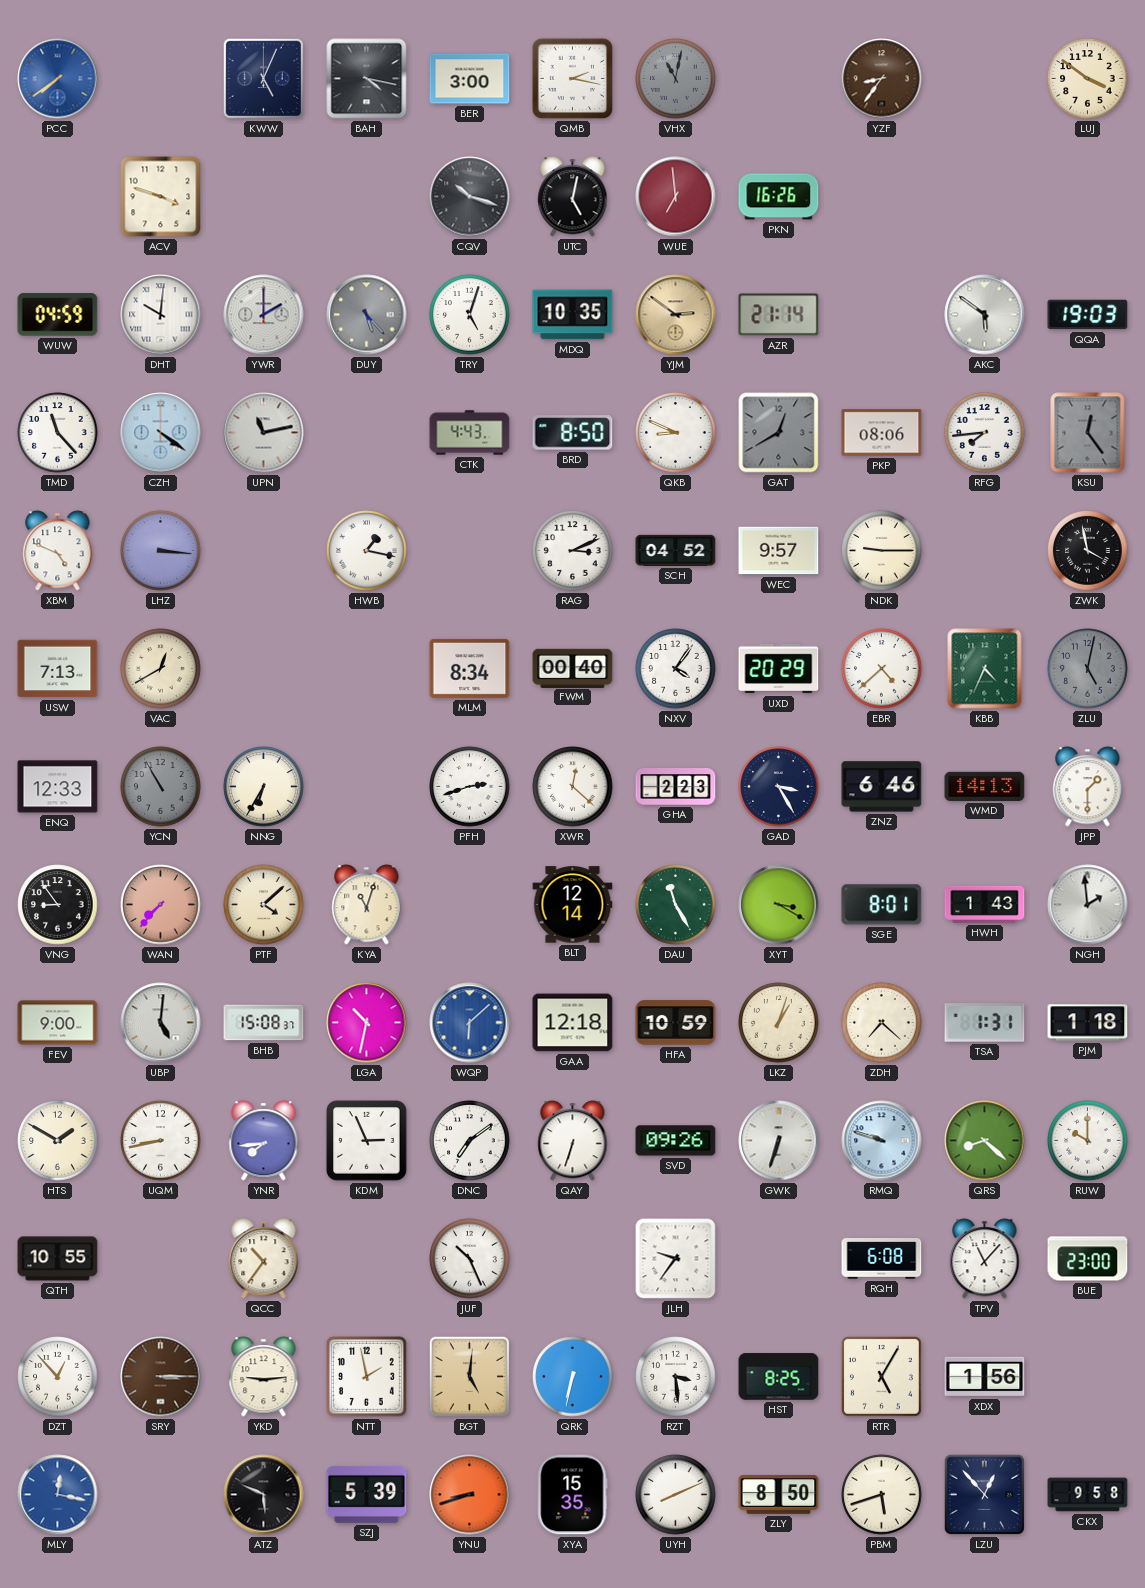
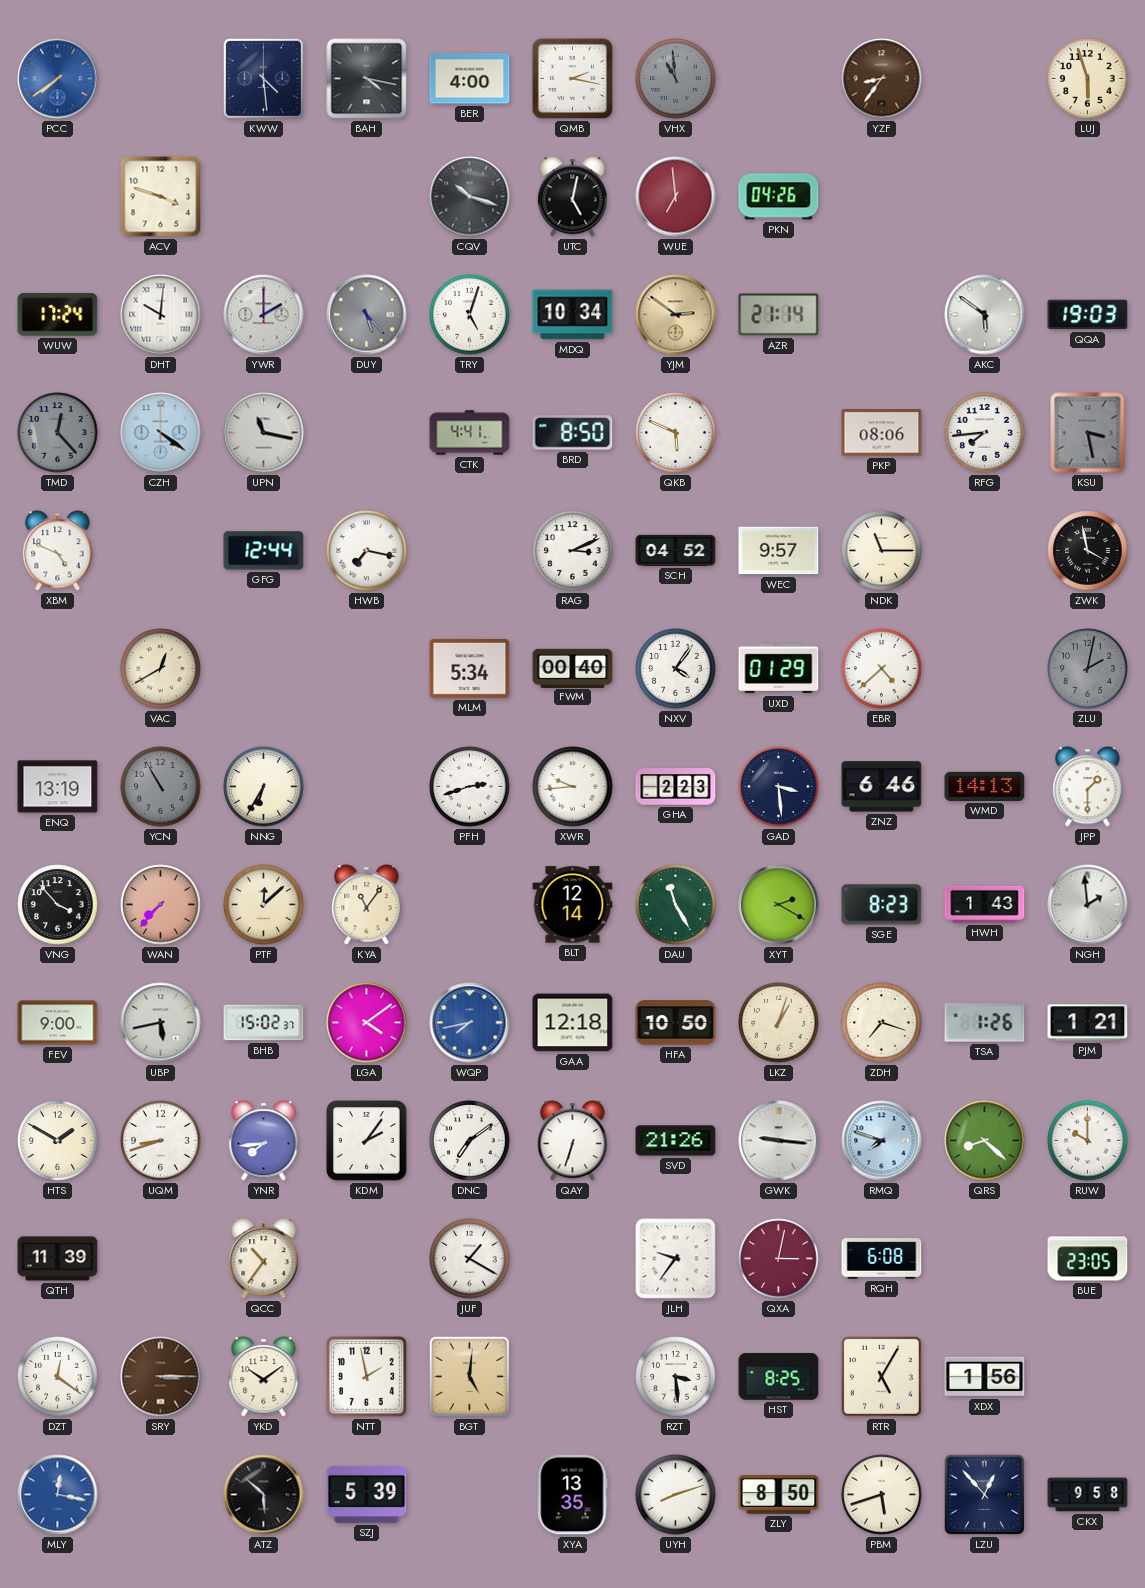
KWW: 5:04 -> 4:29
BER: 3:00 -> 4:00
VHX: 11:02 -> 10:59
LUJ: 3:51 -> 5:57
PKN: 16:26 -> 04:26
WUW: 04:59 -> 17:24
MDQ: 10:35 -> 10:34
TMD: 11:23 -> 12:23
TMD dial: white -> grey
UPN: 11:13 -> 11:17
CTK: 4:43 -> 4:41
QKB: 8:49 -> 5:49
GAT: 12:40 -> none
KSU: 12:24 -> 3:28
LHZ: 3:16 -> none
GFG: none -> 12:44
HWB: 1:17 -> 7:17
NDK: 9:15 -> 11:15
USW: 7:13 -> none
MLM: 8:34 -> 5:34
UXD: 20:29 -> 01:29
KBB: 4:34 -> none
ZLU: 5:02 -> 2:02
ENQ: 12:33 -> 13:19
XWR: 12:22 -> 9:44
GAD: 3:25 -> 3:29
VNG: 8:54 -> 3:53
PTF: 4:08 -> 12:08
KYA: 11:03 -> 11:06
XYT: 3:20 -> 2:20
SGE: 8:01 -> 8:23
UBP: 5:01 -> 5:43
BHB: 15:08 -> 15:02
LGA: 10:32 -> 4:09
WQP: 6:08 -> 7:43
HFA: 10:59 -> 10:50
ZDH: 7:22 -> 7:18
TSA: 1:31 -> 1:26
PJM: 1:18 -> 1:21
UQM: 8:43 -> 8:42
KDM: 2:56 -> 2:06
SVD: 09:26 -> 21:26
GWK: 6:33 -> 9:16
RMQ: 9:48 -> 7:48
QTH: 10:55 -> 11:39
JUF: 10:26 -> 1:20
QXA: none -> 3:02
TPV: 11:07 -> none
BUE: 23:00 -> 23:05
DZT: 12:53 -> 12:21
YKD: 9:14 -> 10:09
QRK: 6:32 -> none
ATZ: 5:49 -> 5:52
YNU: 8:42 -> none
XYA: 15:35 -> 13:35
UYH: 8:11 -> 8:12
